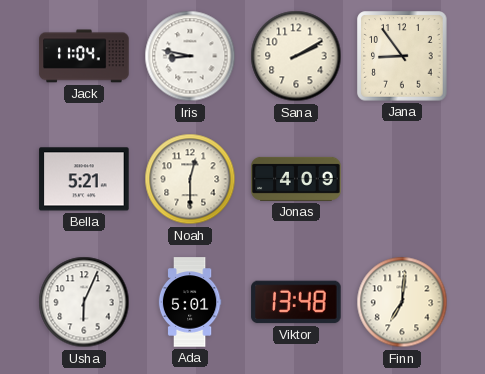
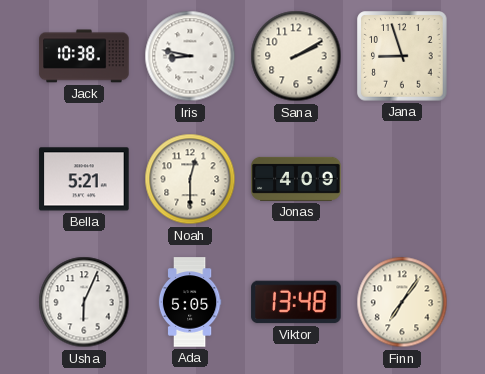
Jack: 11:04 -> 10:38
Jana: 8:54 -> 8:57
Ada: 5:01 -> 5:05
Finn: 7:01 -> 7:06
